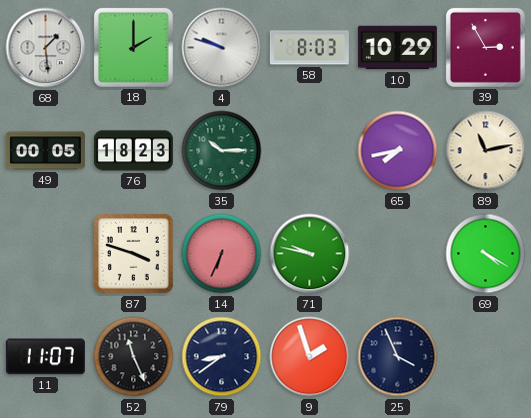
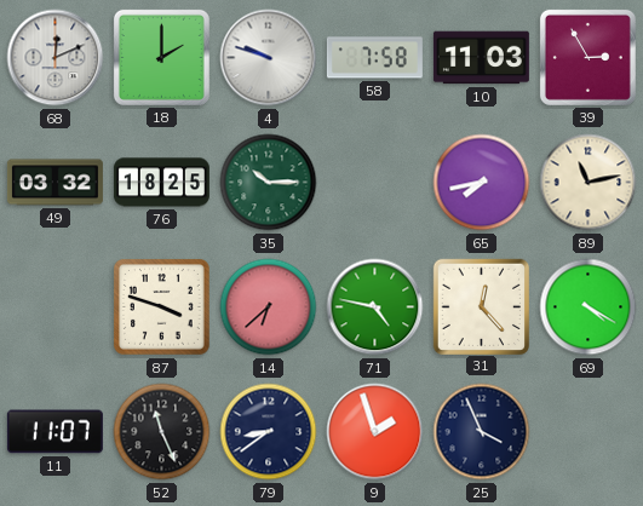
68: 1:29 -> 12:11
58: 8:03 -> 7:58
10: 10:29 -> 11:03
49: 00:05 -> 03:32
76: 18:23 -> 18:25
14: 6:34 -> 6:38
71: 9:47 -> 4:47
31: none -> 12:23
